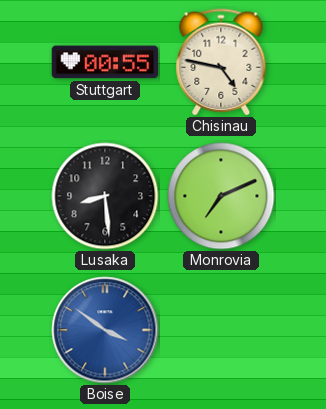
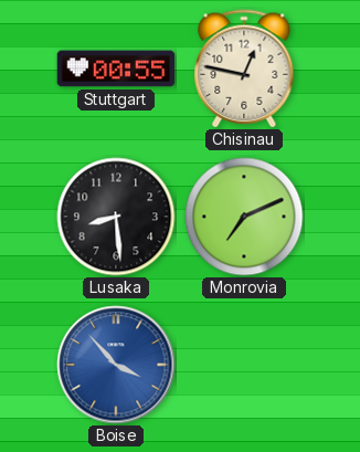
Chisinau: 4:47 -> 12:47
Boise: 3:51 -> 3:53
